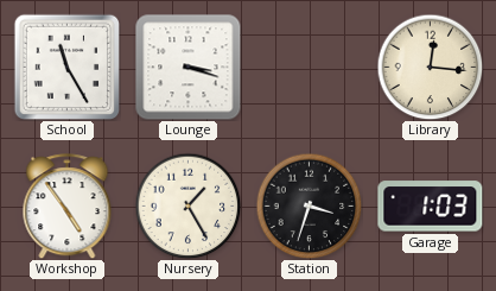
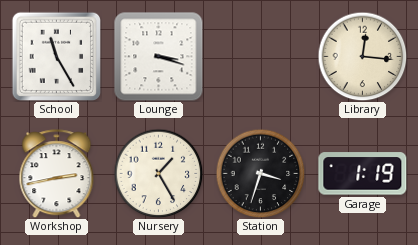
Workshop: 4:54 -> 2:43
Garage: 1:03 -> 1:19
